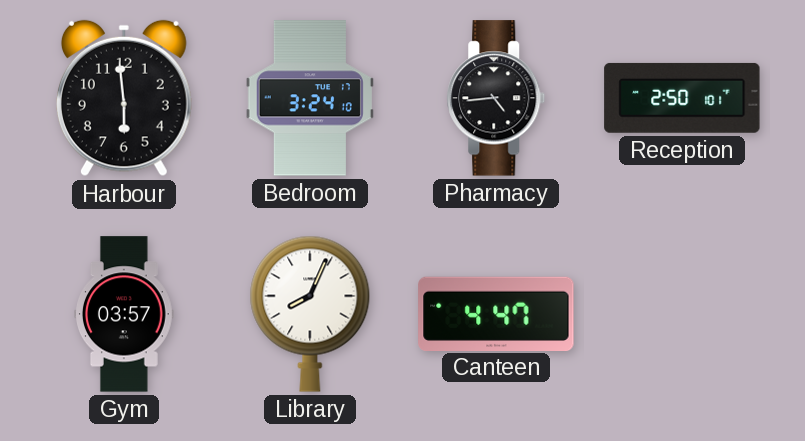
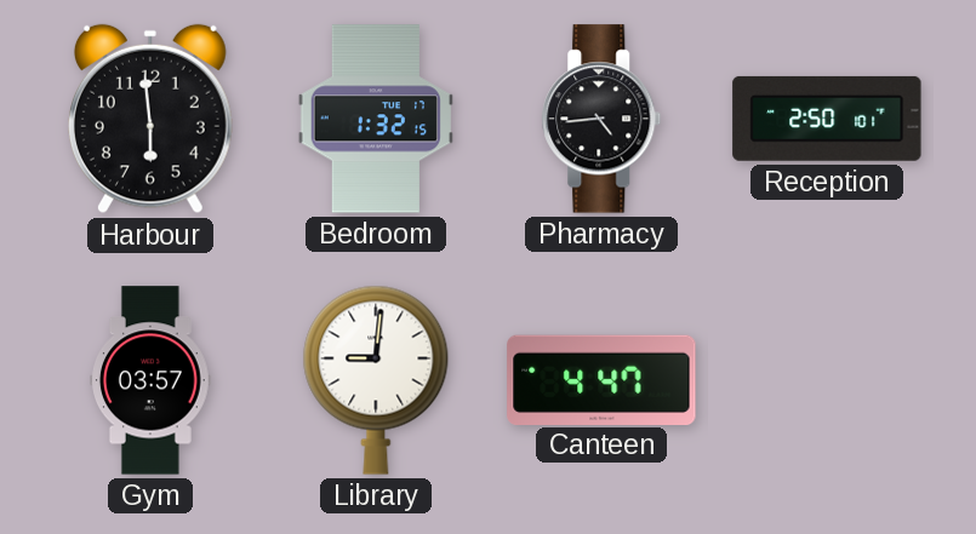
Bedroom: 3:24 -> 1:32
Library: 8:04 -> 9:01
